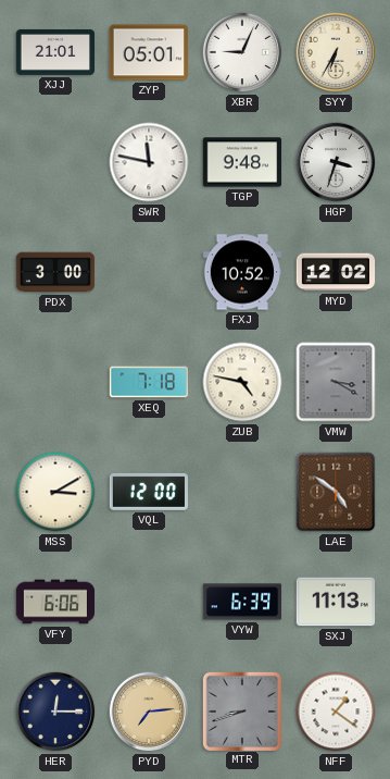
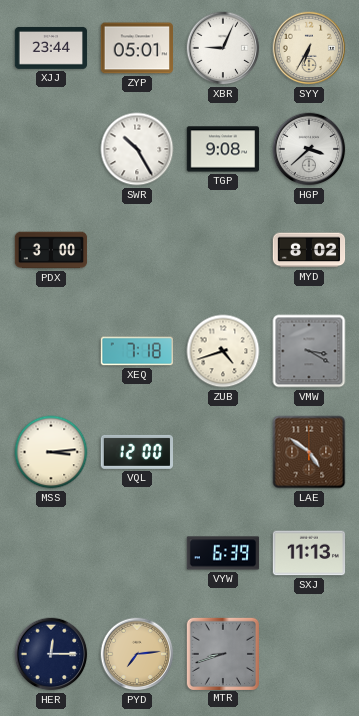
XJJ: 21:01 -> 23:44
SWR: 11:47 -> 10:25
TGP: 9:48 -> 9:08
HGP: 3:33 -> 3:38
FXJ: 10:52 -> none
MYD: 12:02 -> 8:02
ZUB: 4:47 -> 4:42
MSS: 3:10 -> 3:14
VFY: 6:06 -> none
NFF: 1:21 -> none
